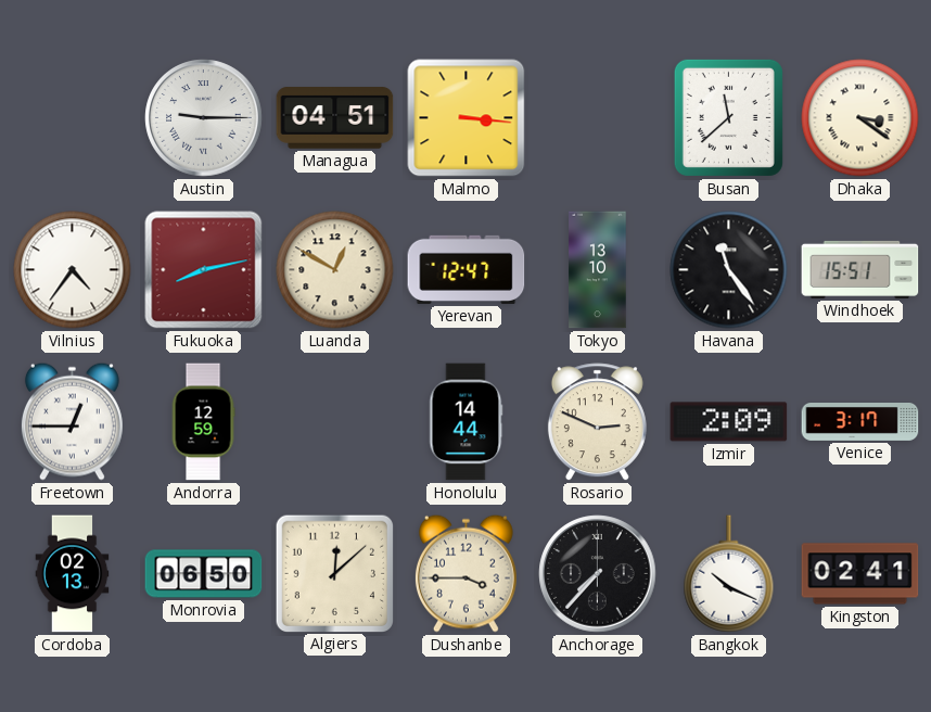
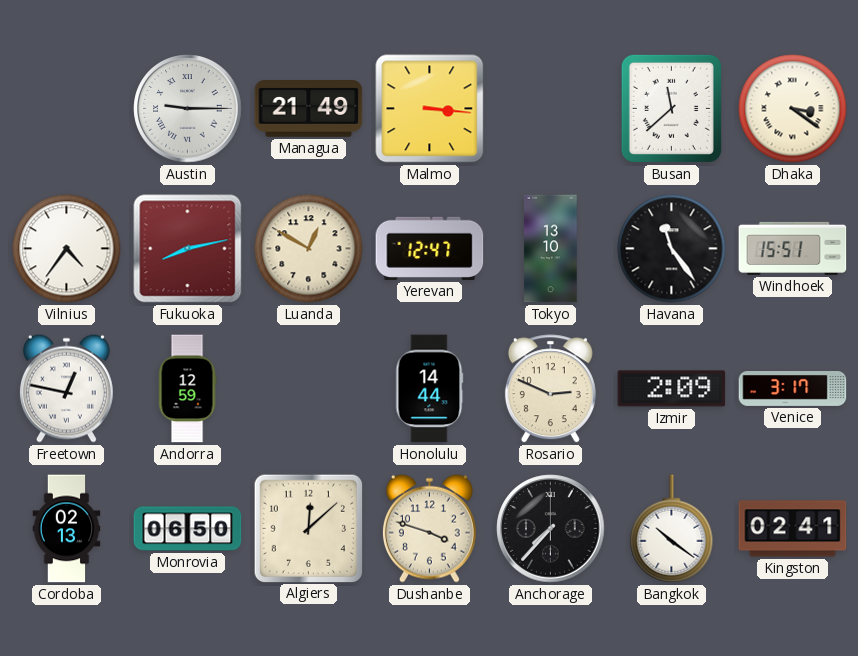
Managua: 04:51 -> 21:49
Freetown: 12:45 -> 12:47
Dushanbe: 3:45 -> 3:48
Bangkok: 10:19 -> 10:21
